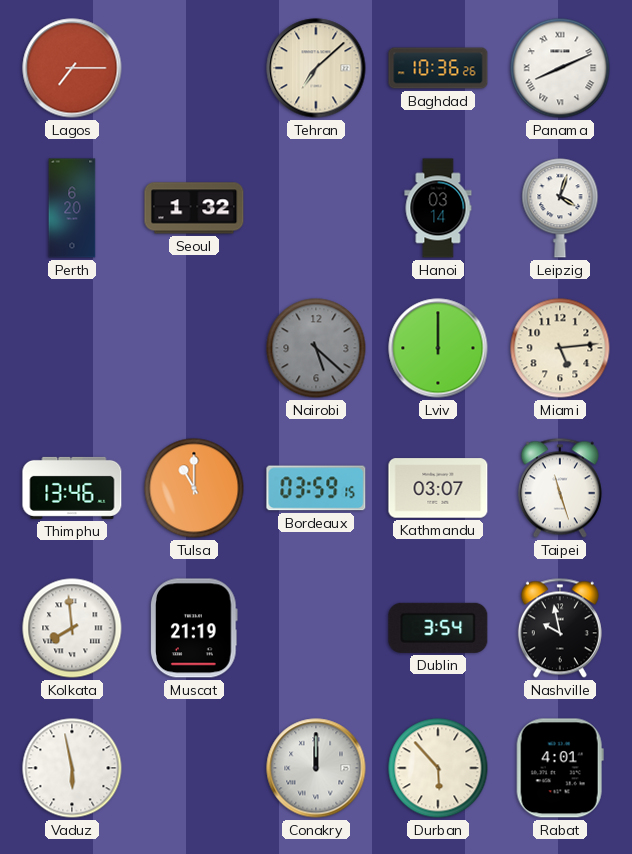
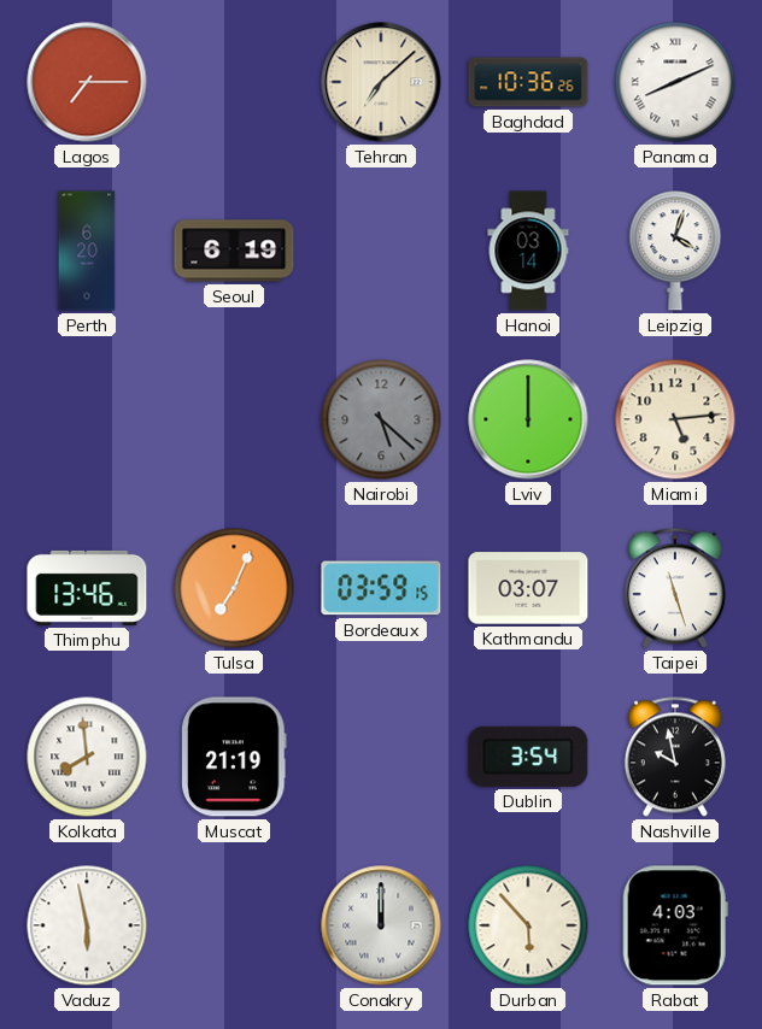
Seoul: 1:32 -> 6:19
Tulsa: 11:00 -> 7:04
Rabat: 4:01 -> 4:03
